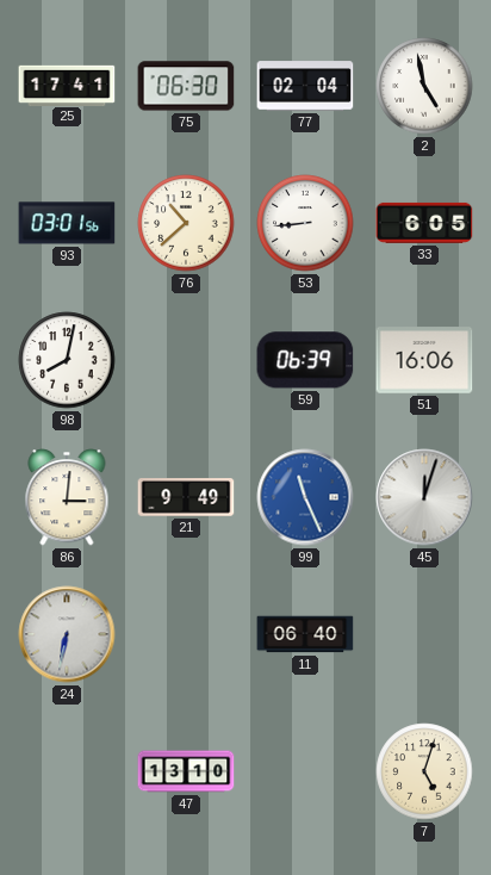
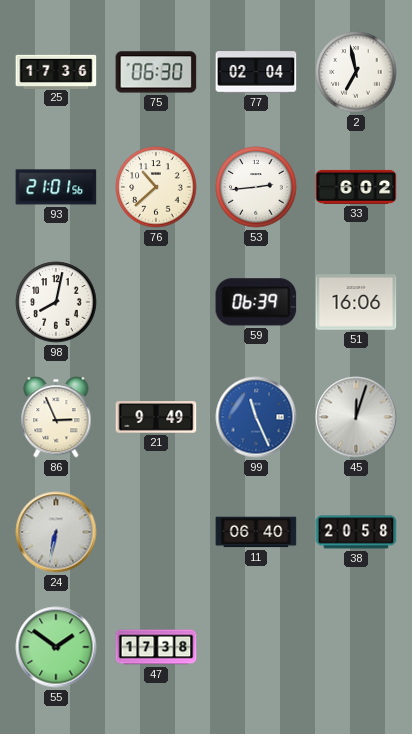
25: 17:41 -> 17:36
2: 4:58 -> 6:58
93: 03:01 -> 21:01
53: 8:44 -> 2:44
33: 6:05 -> 6:02
86: 3:01 -> 2:56
38: none -> 20:58
55: none -> 1:51
47: 13:10 -> 17:38
7: 5:03 -> none
